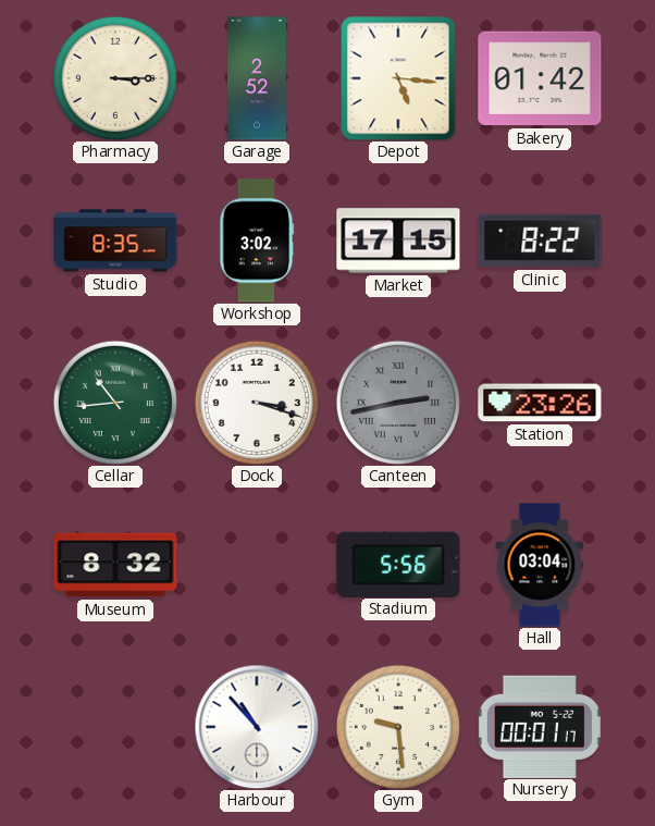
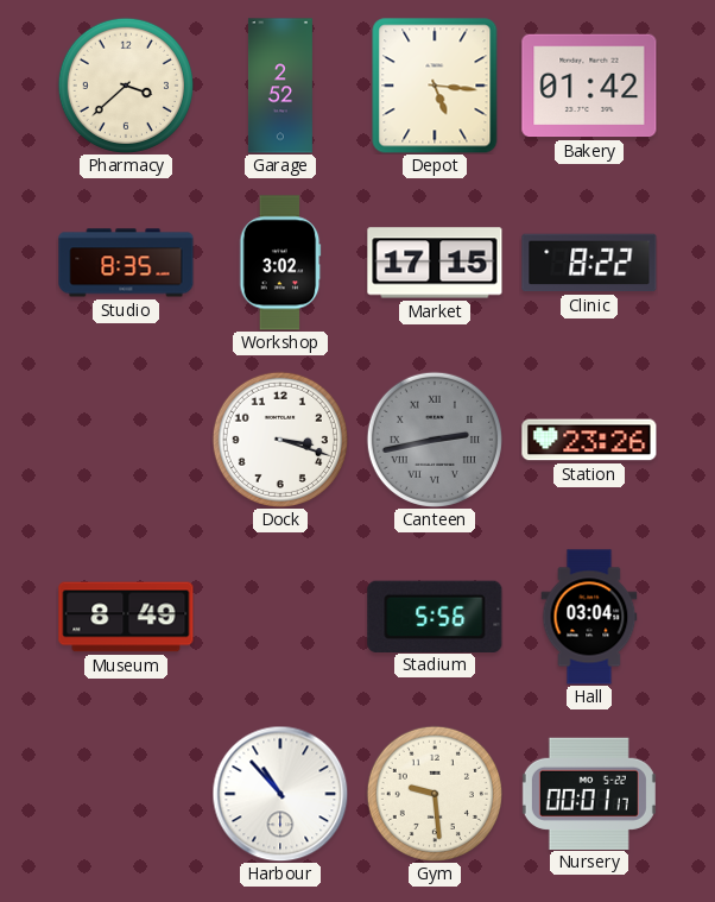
Pharmacy: 3:15 -> 3:38
Cellar: 10:44 -> none
Museum: 8:32 -> 8:49
